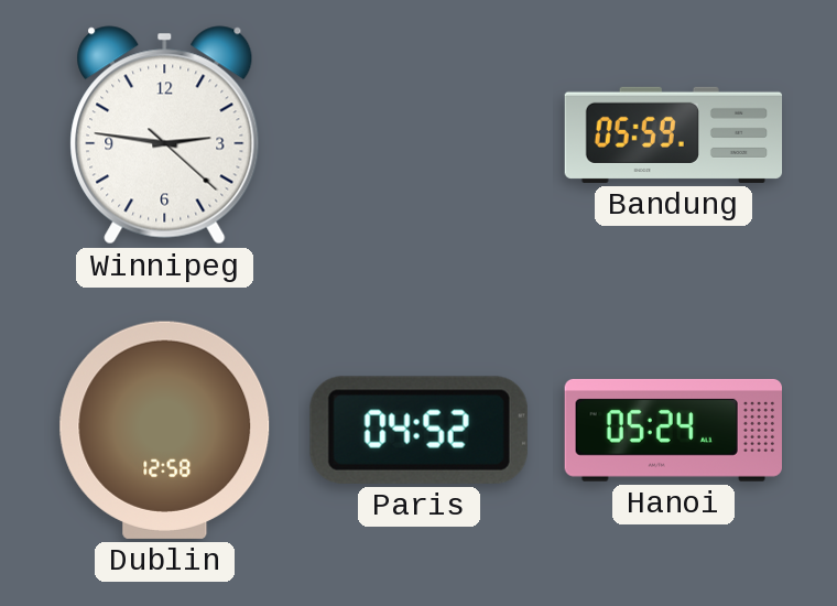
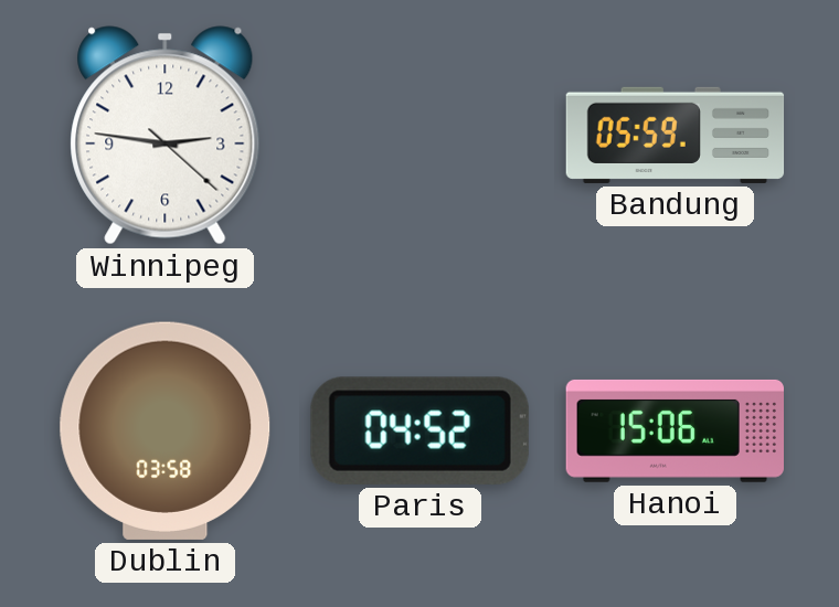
Dublin: 12:58 -> 03:58
Hanoi: 05:24 -> 15:06
